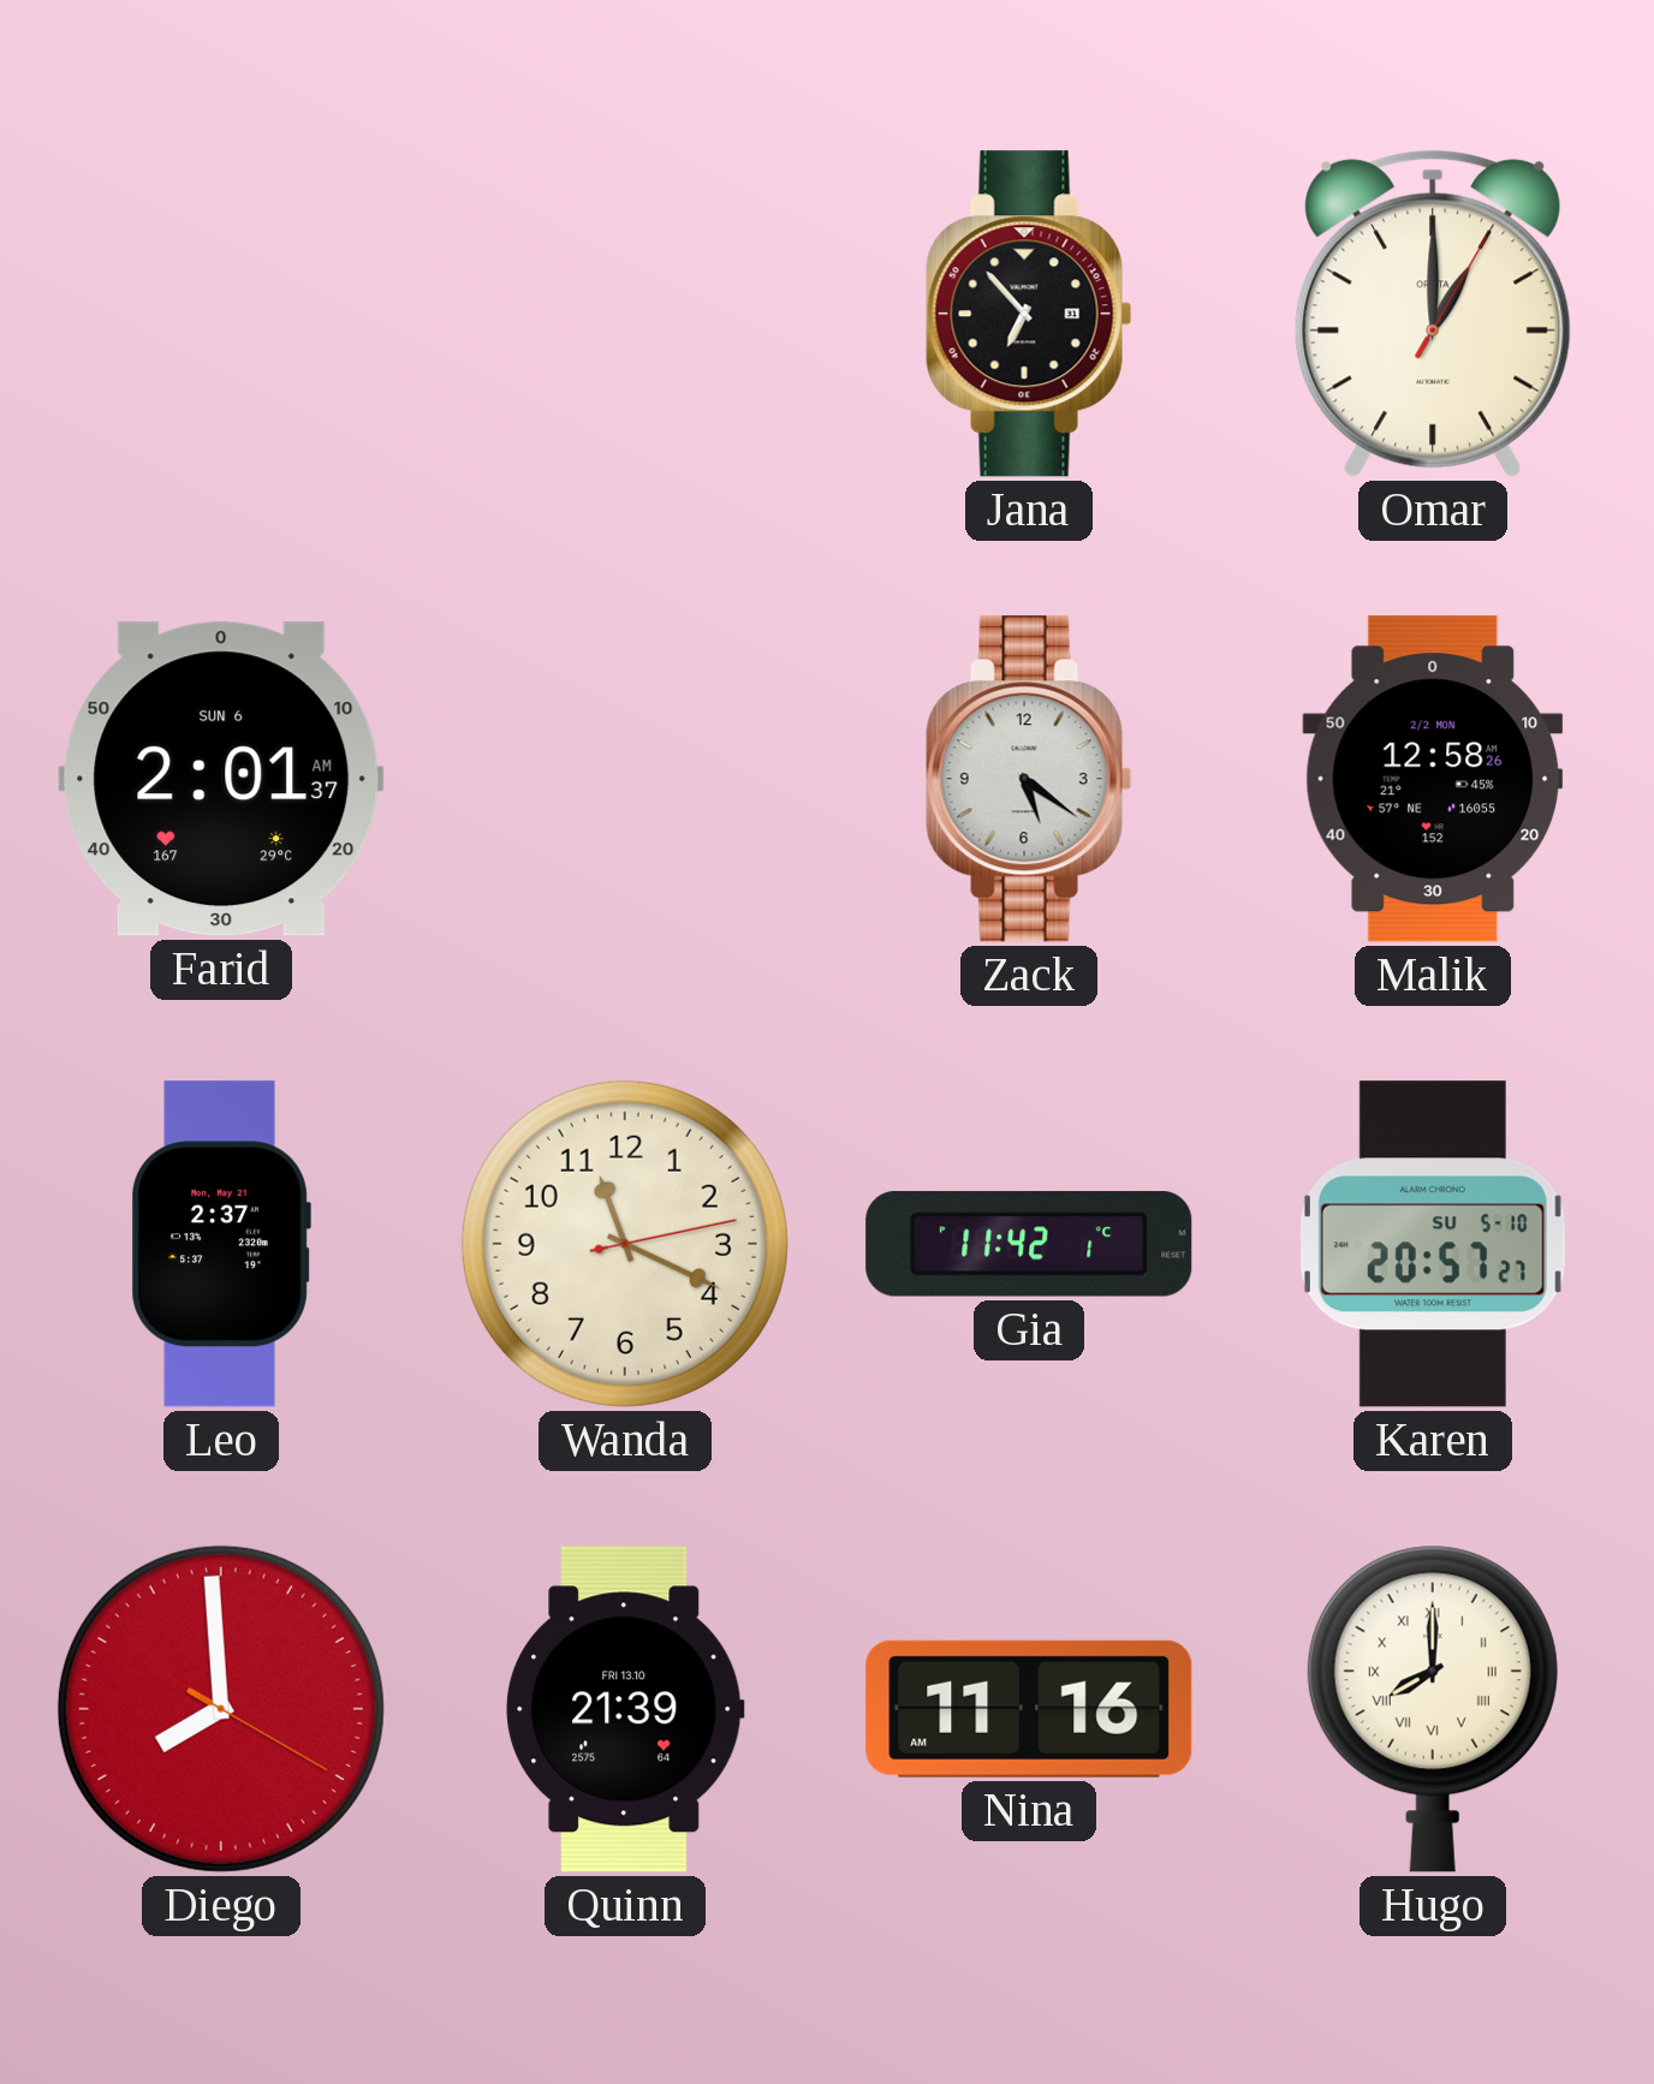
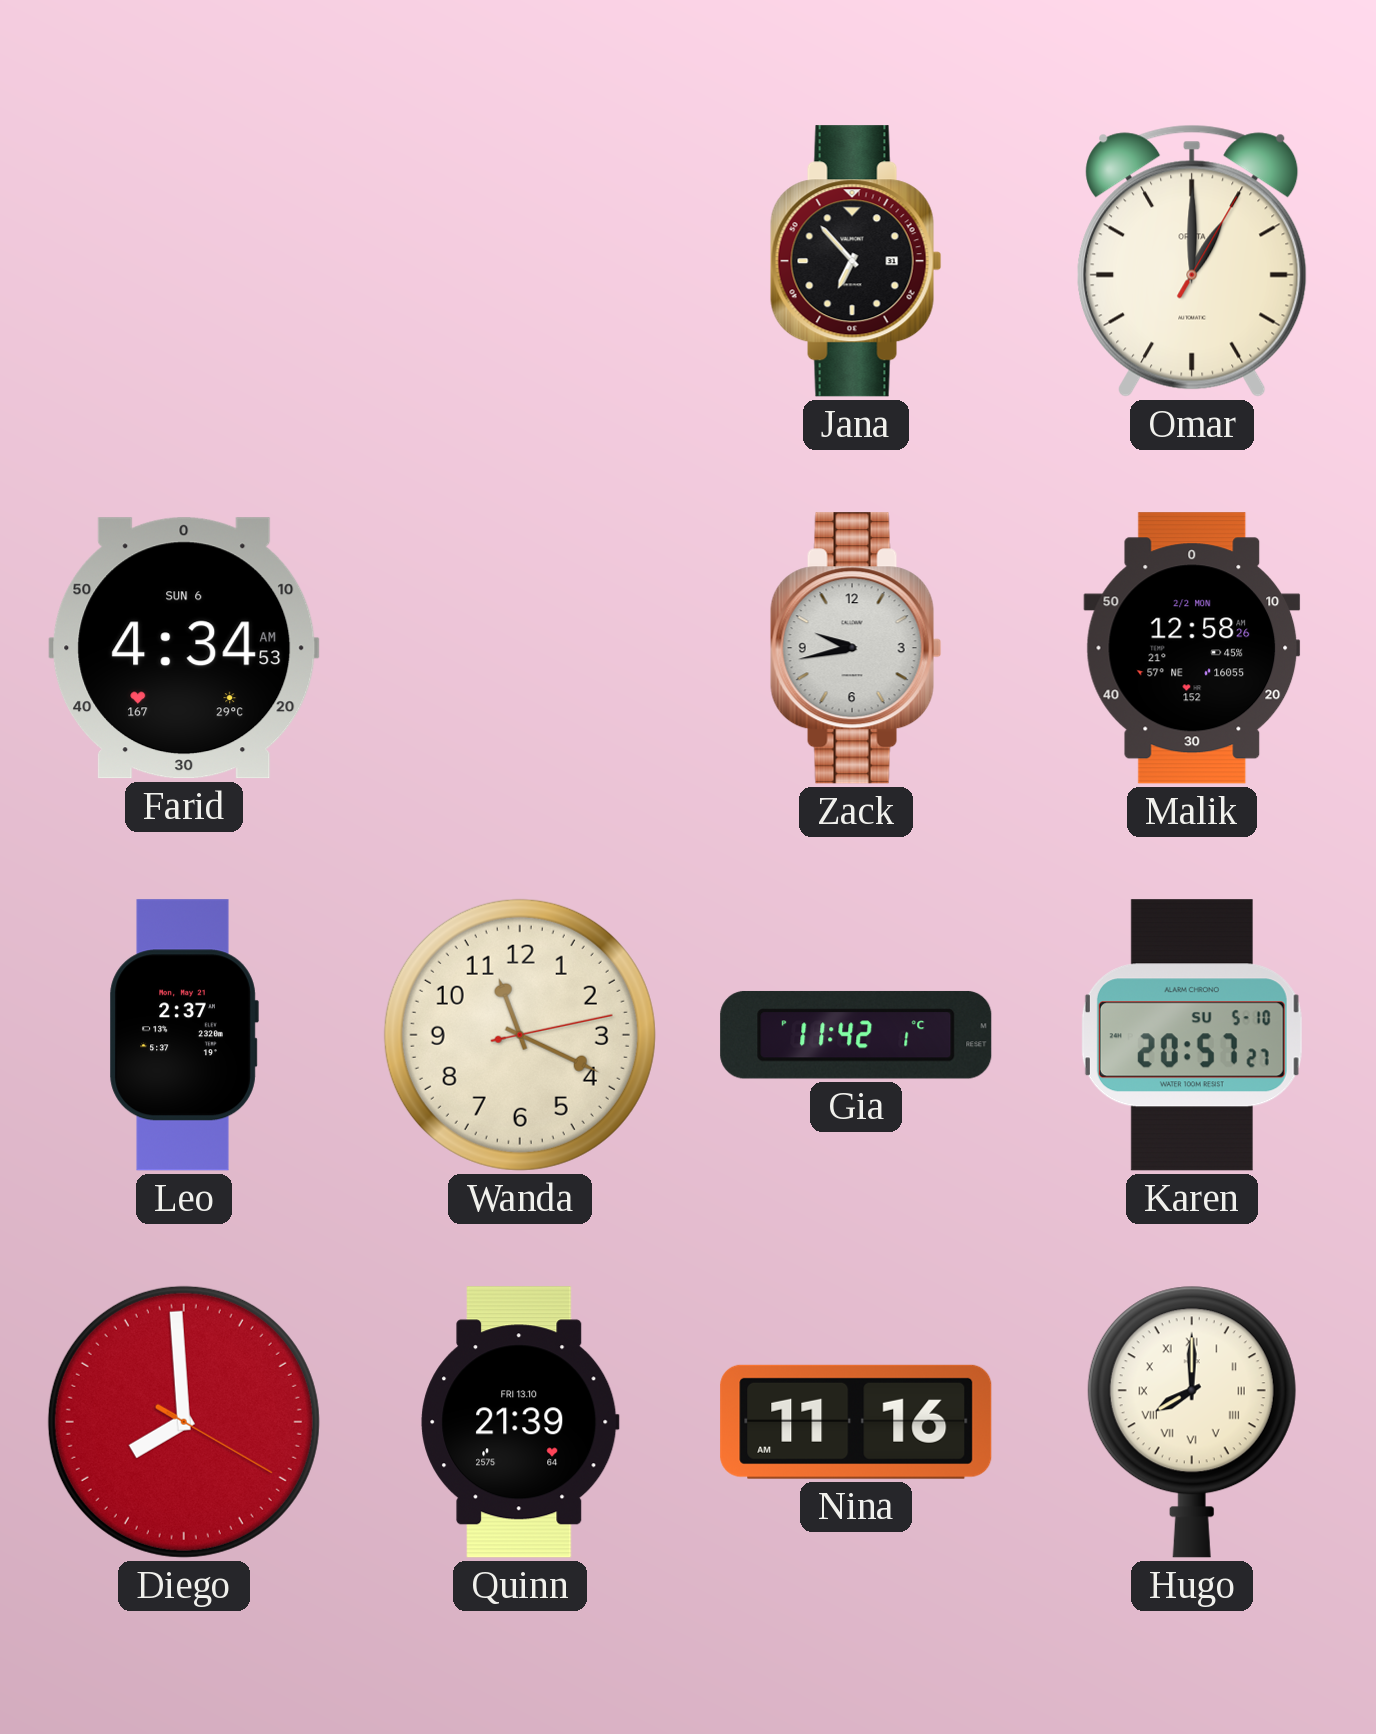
Farid: 2:01 -> 4:34
Zack: 5:21 -> 9:43
